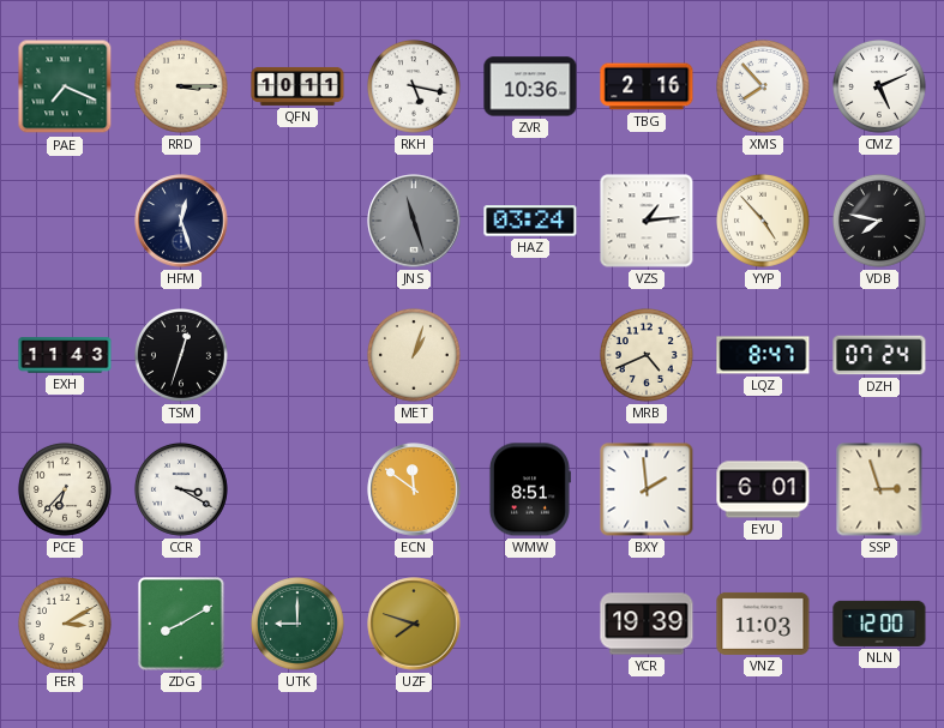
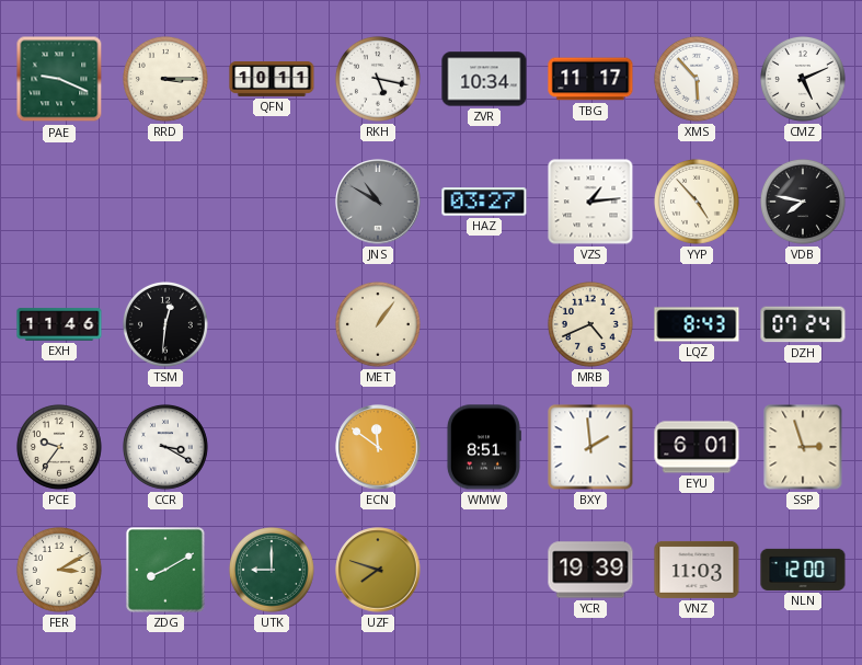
PAE: 7:19 -> 9:19
ZVR: 10:36 -> 10:34
TBG: 2:16 -> 11:17
XMS: 7:53 -> 5:53
HFM: 12:27 -> none
JNS: 11:27 -> 10:50
HAZ: 03:24 -> 03:27
EXH: 11:43 -> 11:46
TSM: 12:33 -> 12:31
MET: 1:03 -> 1:06
LQZ: 8:47 -> 8:43
PCE: 6:37 -> 9:36
